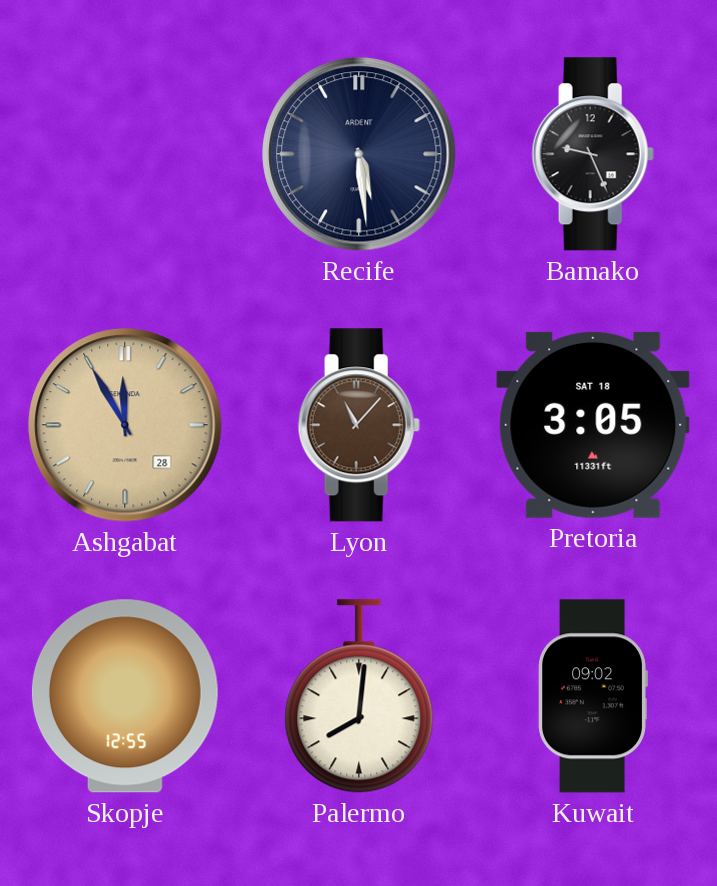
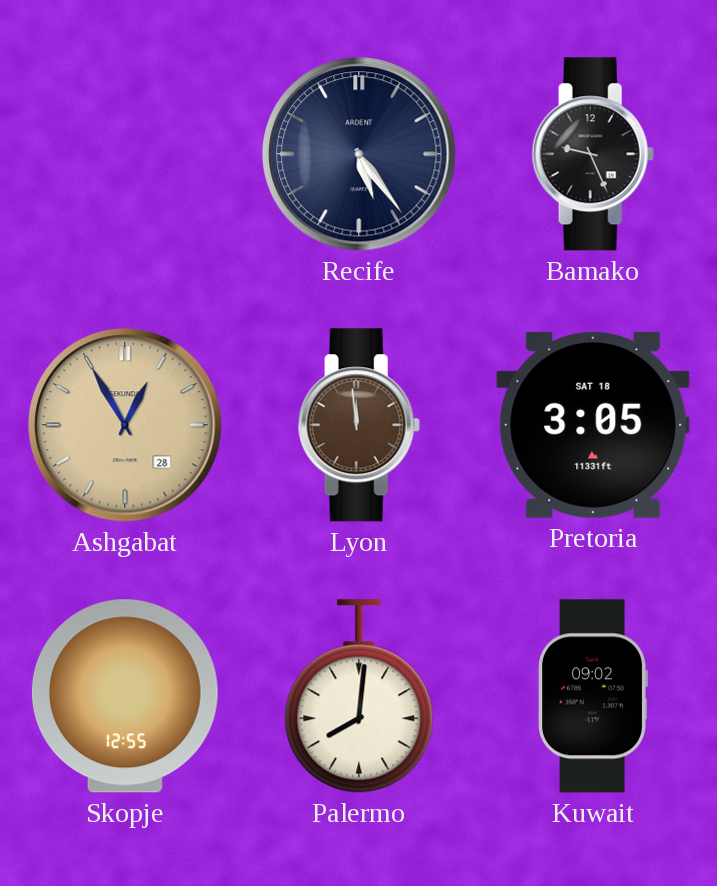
Recife: 5:29 -> 5:24
Ashgabat: 11:55 -> 12:55
Lyon: 11:07 -> 11:59
